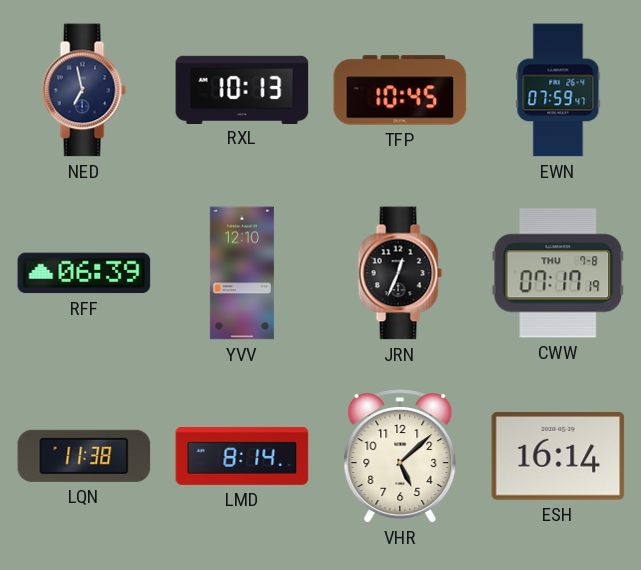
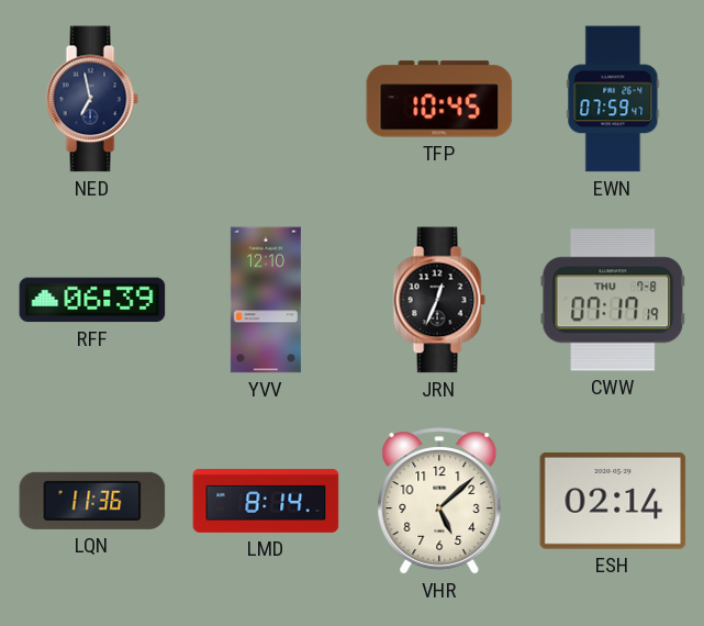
RXL: 10:13 -> none
LQN: 11:38 -> 11:36
ESH: 16:14 -> 02:14
